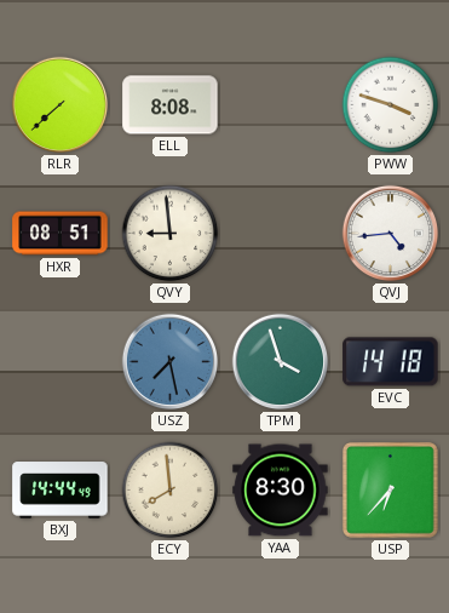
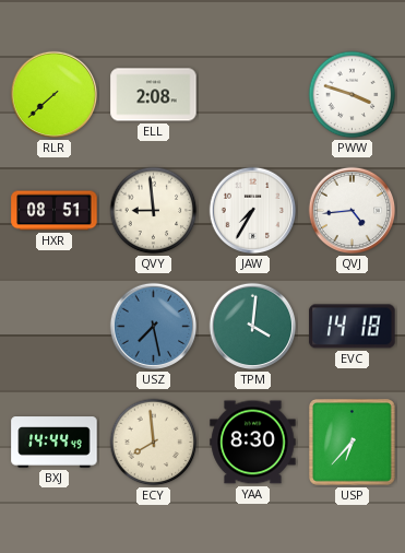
ELL: 8:08 -> 2:08
JAW: none -> 7:35
TPM: 3:57 -> 4:01
